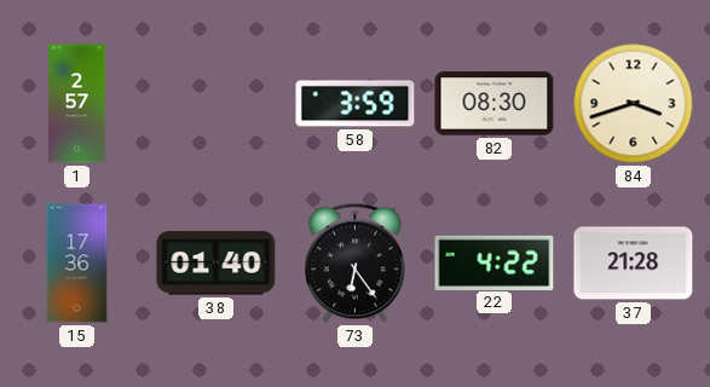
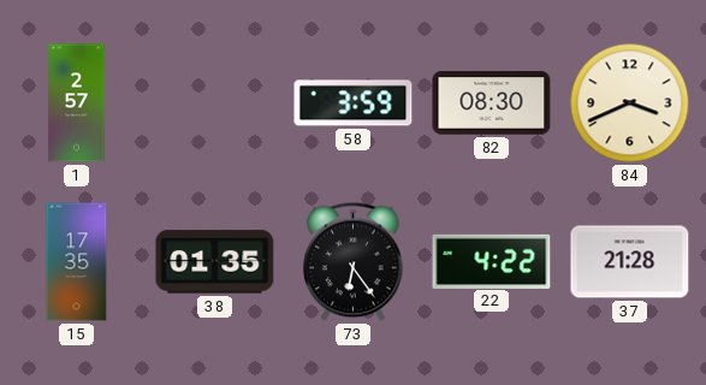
84: 3:42 -> 3:41
15: 17:36 -> 17:35
38: 01:40 -> 01:35
